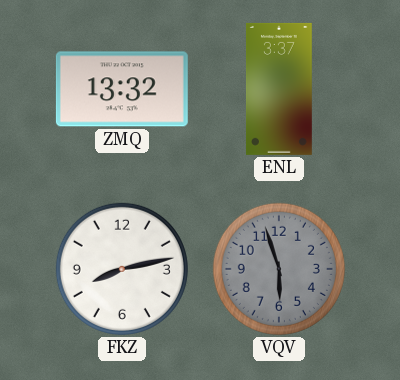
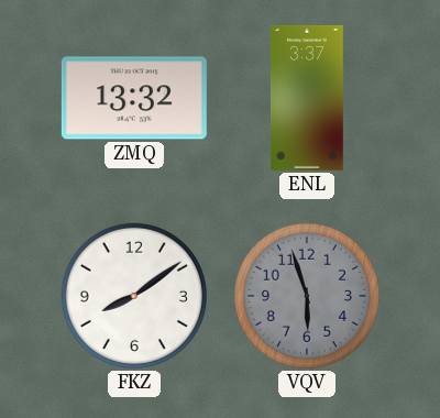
FKZ: 8:13 -> 8:09
